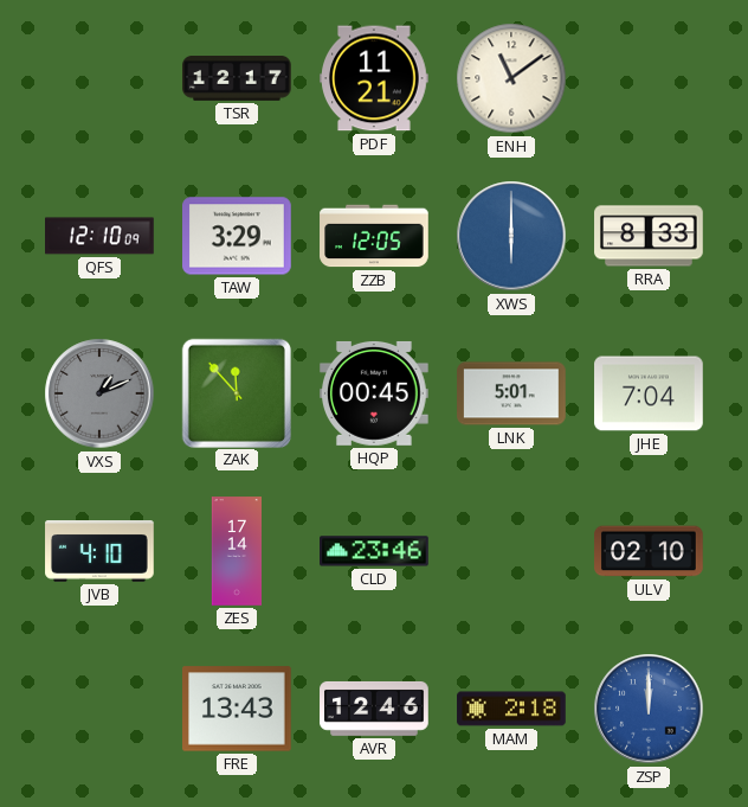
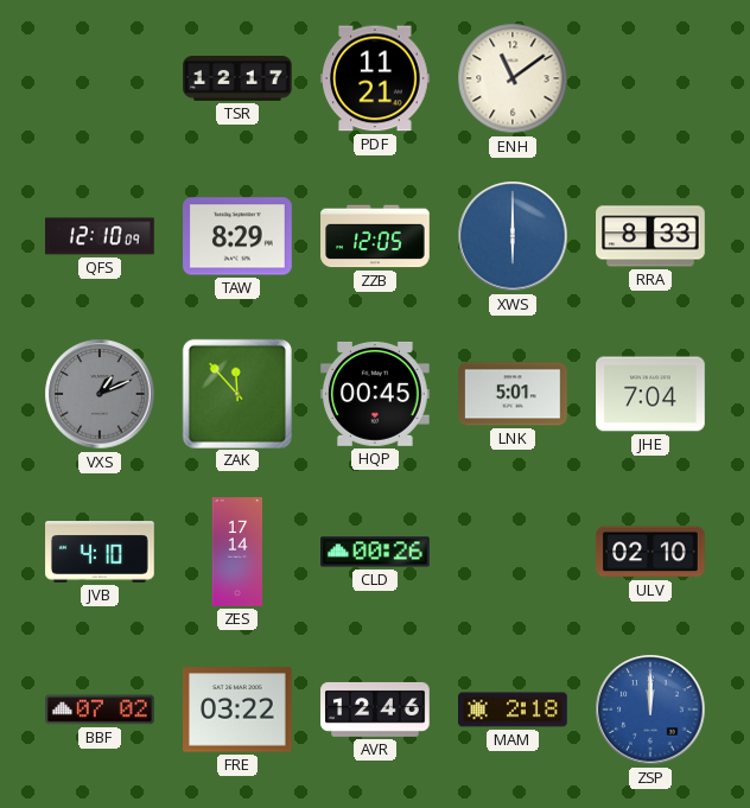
TAW: 3:29 -> 8:29
CLD: 23:46 -> 00:26
BBF: none -> 07:02
FRE: 13:43 -> 03:22
